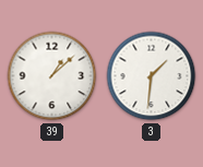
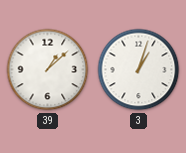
3: 1:31 -> 1:03
